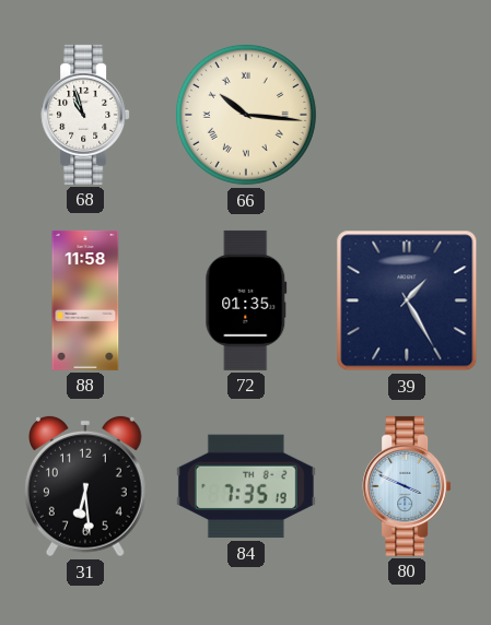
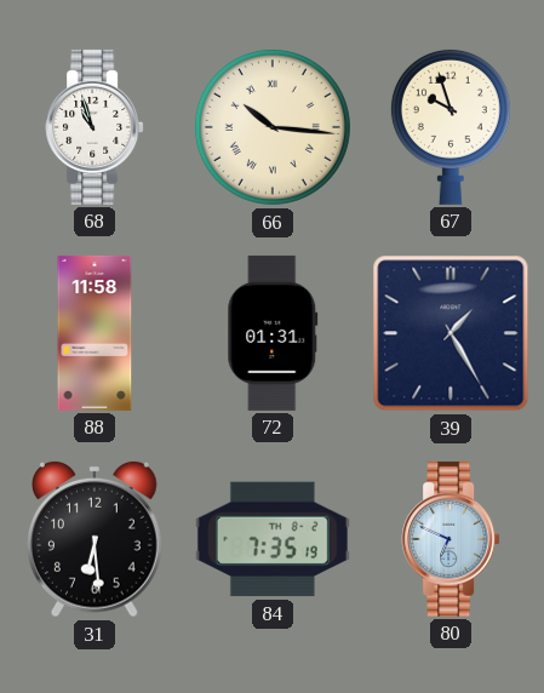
67: none -> 9:57
72: 01:35 -> 01:31
80: 3:49 -> 6:49
